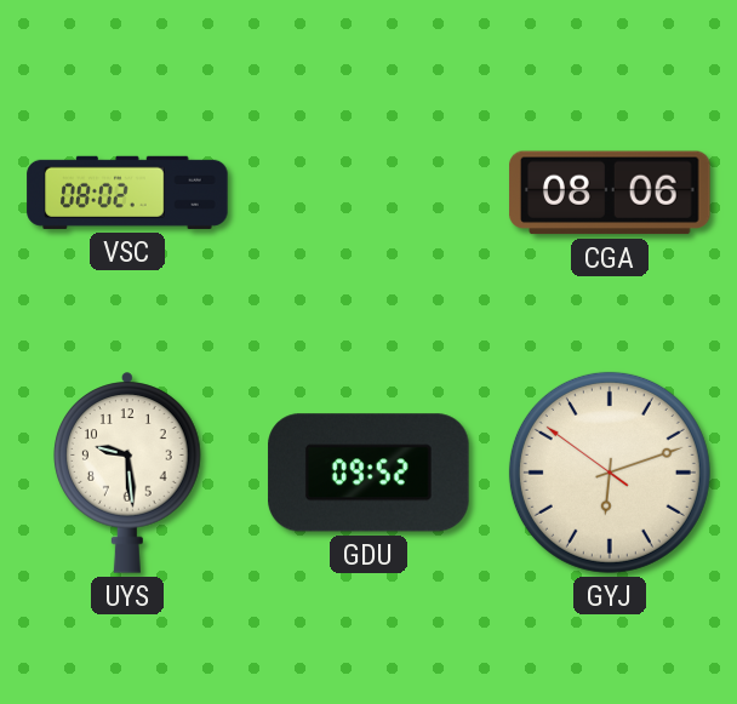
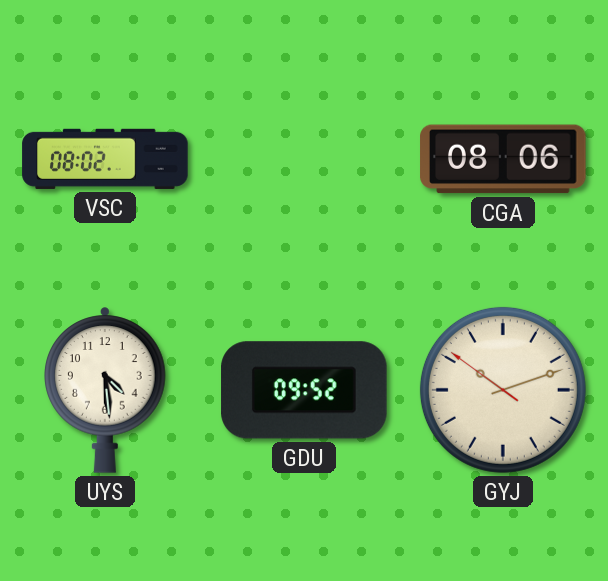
UYS: 9:29 -> 4:29
GYJ: 6:11 -> 10:11
